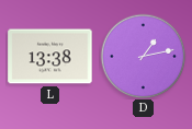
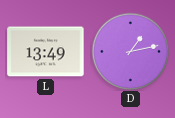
L: 13:38 -> 13:49
